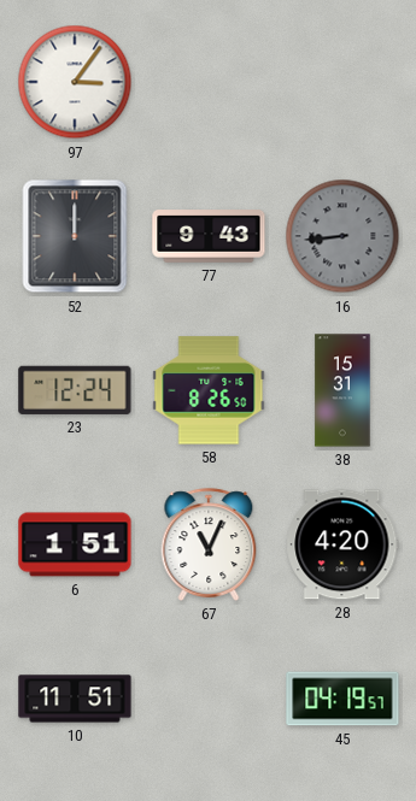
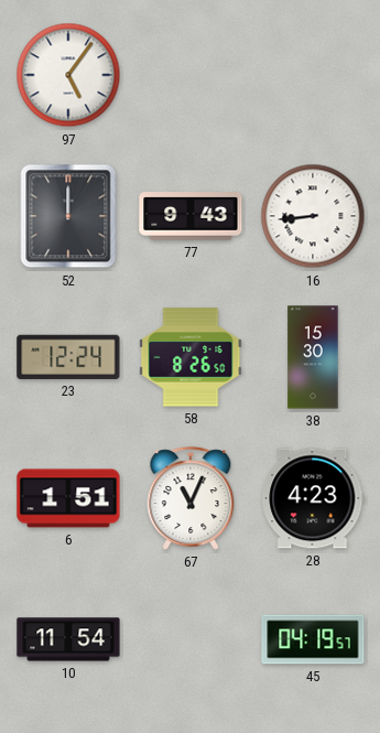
97: 3:06 -> 5:06
16 dial: grey -> white
38: 15:31 -> 15:30
28: 4:20 -> 4:23
10: 11:51 -> 11:54
